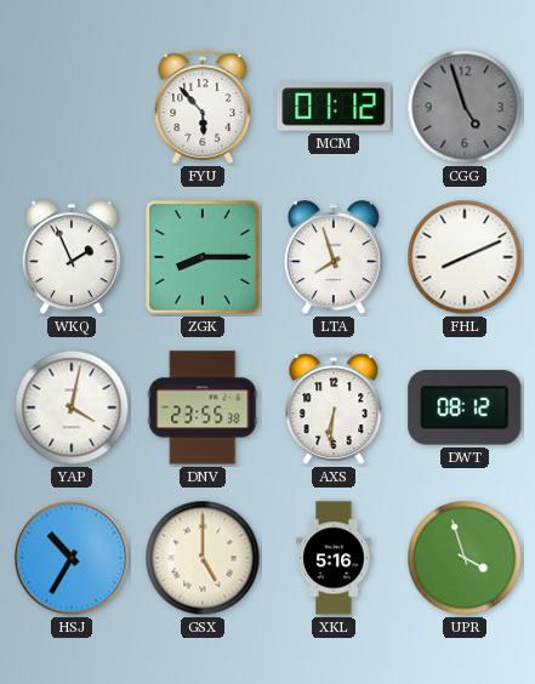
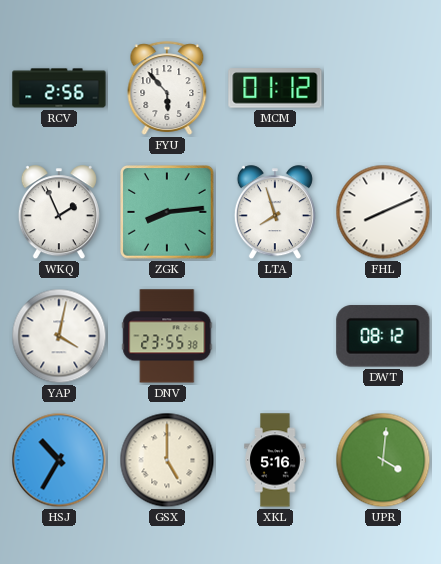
RCV: none -> 2:56
CGG: 4:57 -> none
ZGK: 8:15 -> 8:14
AXS: 6:31 -> none
UPR: 3:57 -> 4:01
